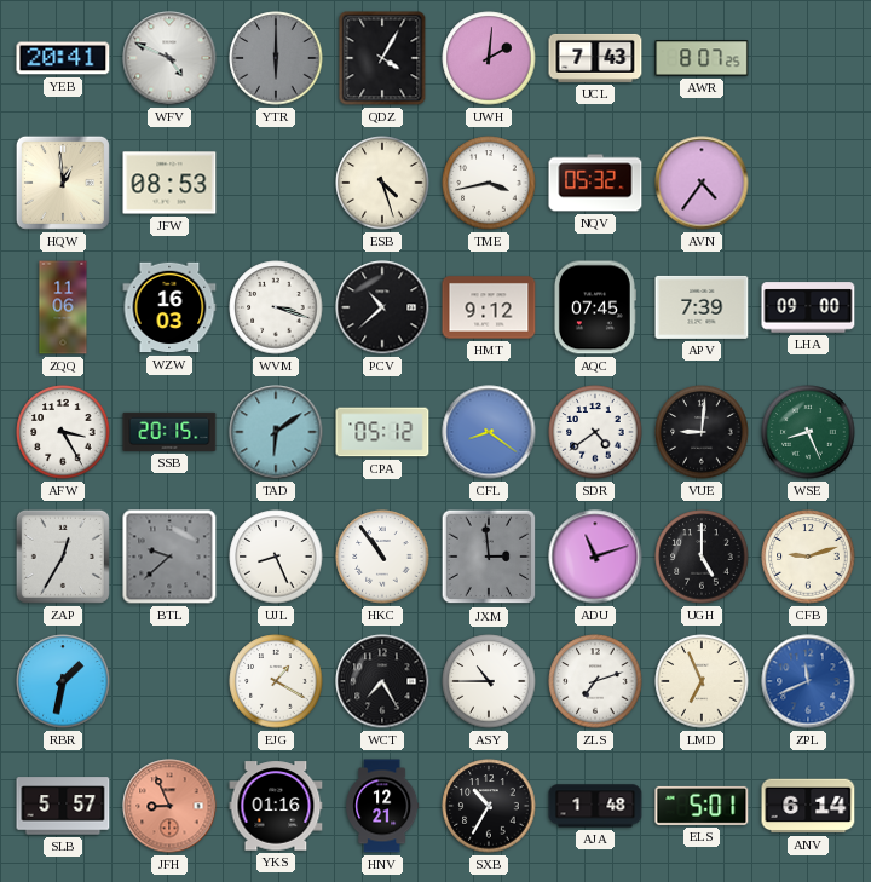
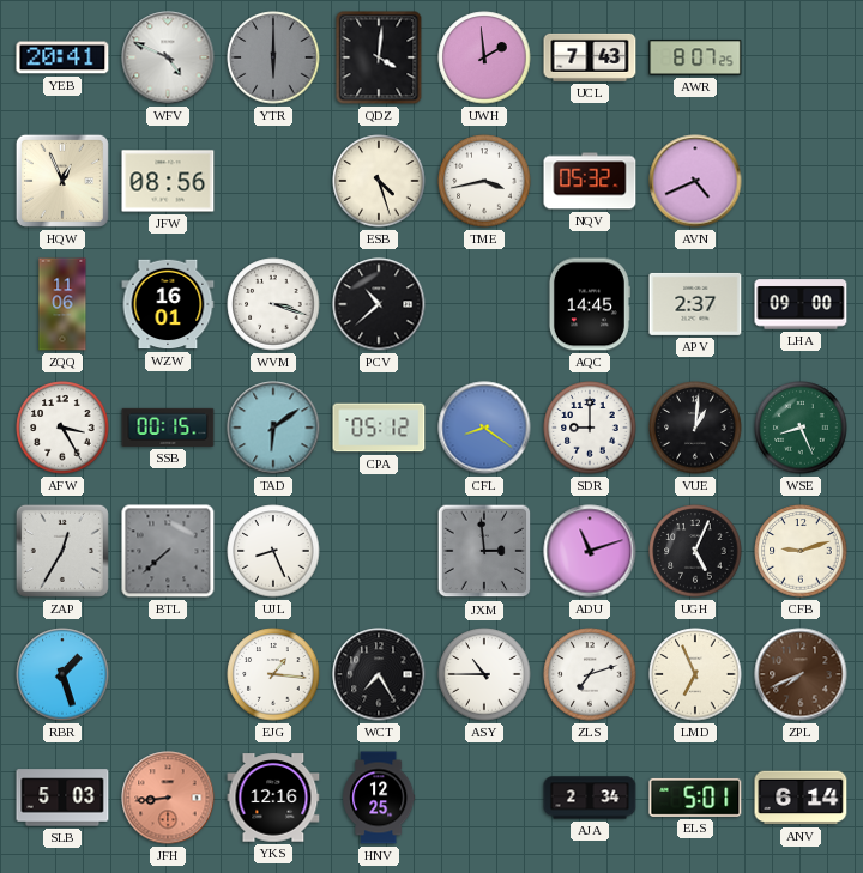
QDZ: 4:05 -> 4:01
UWH: 2:01 -> 1:59
HQW: 12:59 -> 12:56
JFW: 08:53 -> 08:56
AVN: 4:36 -> 4:41
WZW: 16:03 -> 16:01
HMT: 9:12 -> none
AQC: 07:45 -> 14:45
APV: 7:39 -> 2:37
SSB: 20:15 -> 00:15
SDR: 4:39 -> 9:00
VUE: 9:01 -> 1:01
BTL: 9:38 -> 7:38
HKC: 10:54 -> none
UGH: 5:00 -> 5:04
RBR: 1:32 -> 1:27
EJG: 1:20 -> 1:16
ZPL: 11:41 -> 7:41
ZPL dial: blue -> brown
SLB: 5:57 -> 5:03
JFH: 8:56 -> 8:44
YKS: 01:16 -> 12:16
HNV: 12:21 -> 12:25
SXB: 10:35 -> none
AJA: 1:48 -> 2:34
